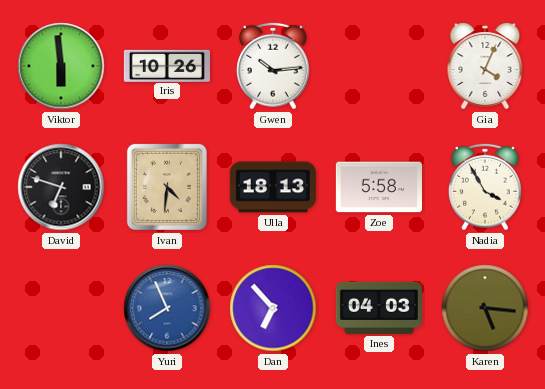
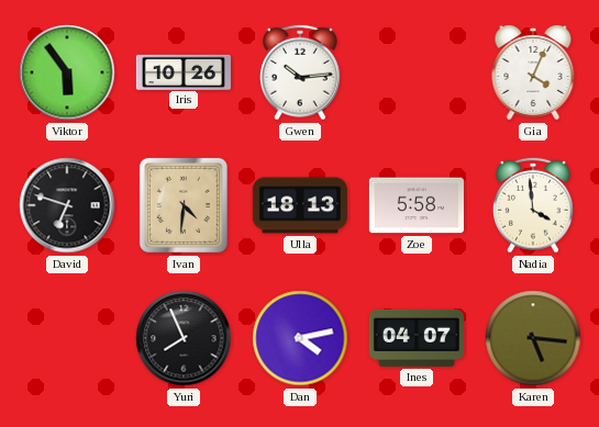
Viktor: 5:59 -> 5:54
Nadia: 3:55 -> 3:59
Yuri dial: blue -> black
Dan: 6:53 -> 4:13
Ines: 04:03 -> 04:07
